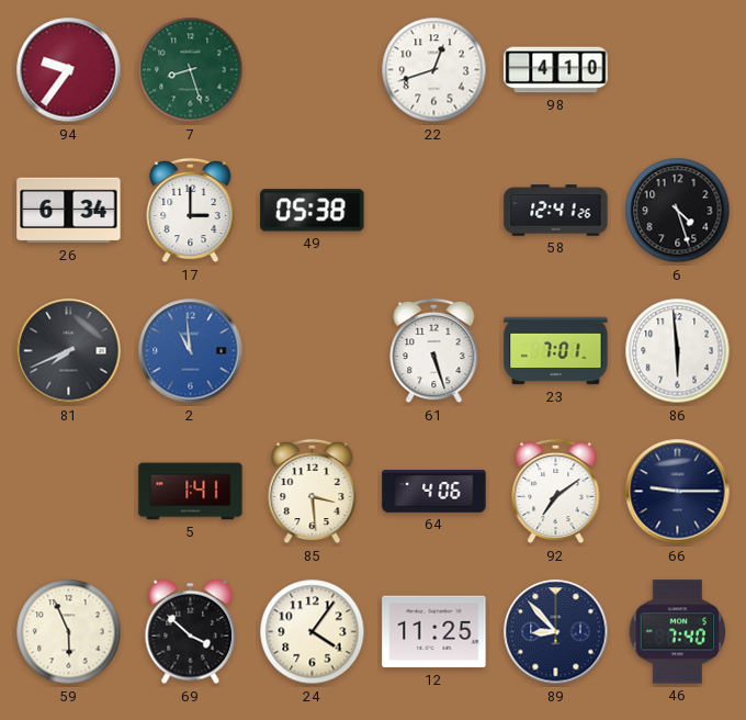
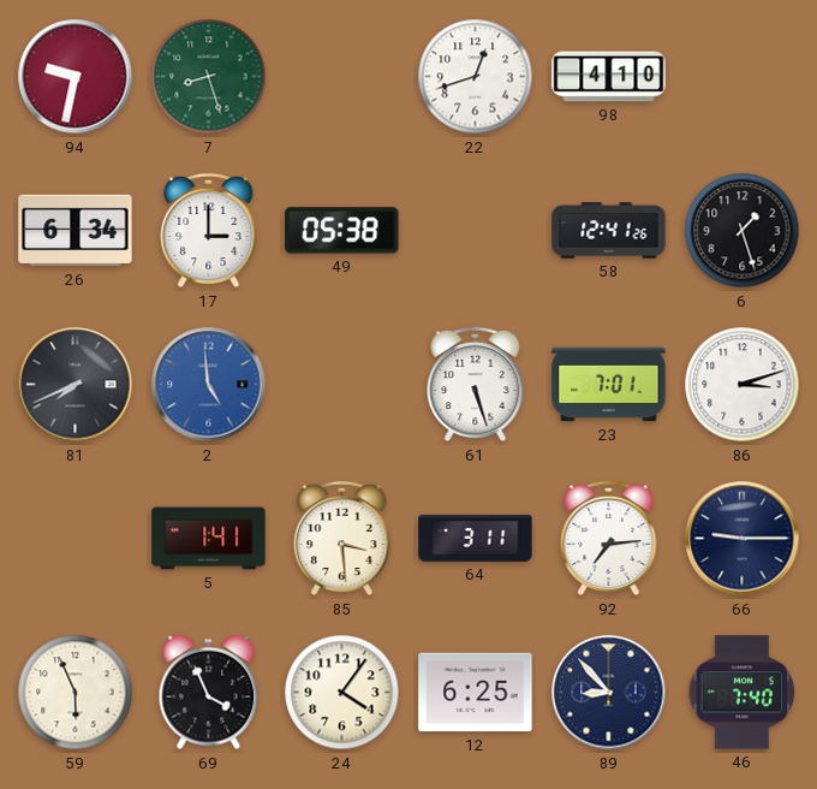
94: 9:36 -> 9:32
6: 4:27 -> 1:27
2: 10:59 -> 4:59
86: 5:59 -> 3:12
64: 4:06 -> 3:11
92: 7:09 -> 7:14
69: 3:52 -> 3:56
12: 11:25 -> 6:25
